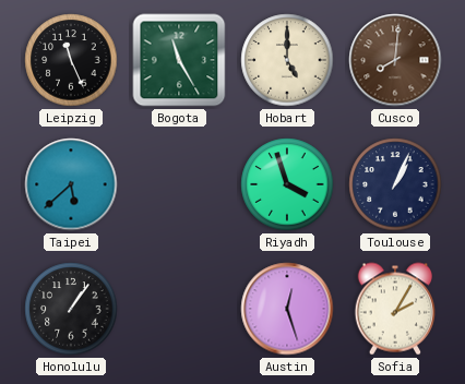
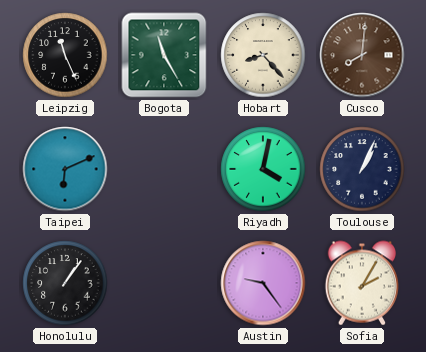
Hobart: 5:00 -> 8:23
Taipei: 5:38 -> 6:11
Riyadh: 3:57 -> 4:02
Austin: 12:27 -> 9:24
